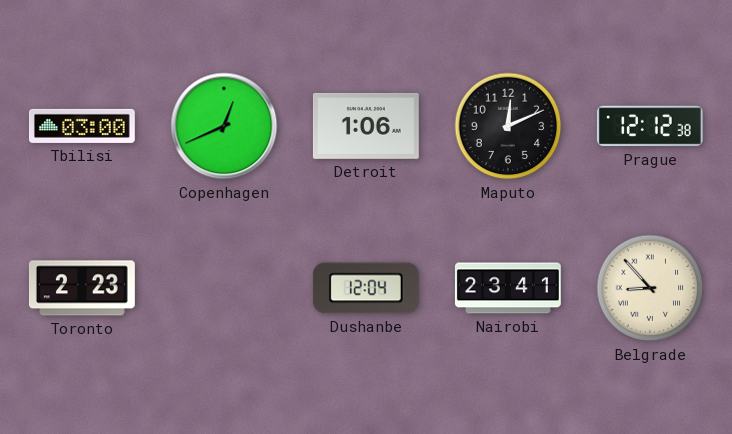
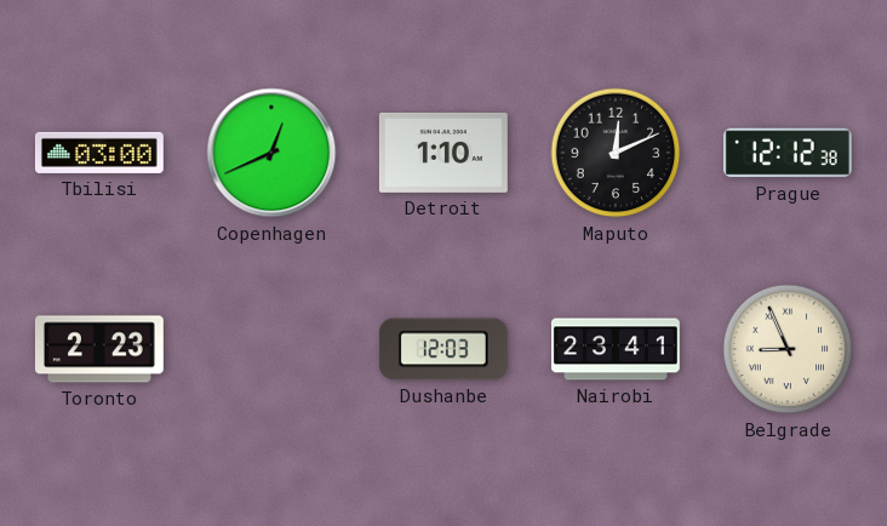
Detroit: 1:06 -> 1:10
Dushanbe: 12:04 -> 12:03
Belgrade: 8:53 -> 8:56
